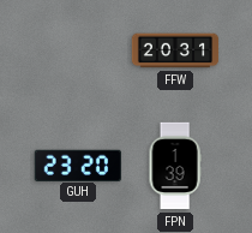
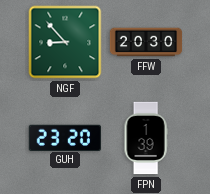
NGF: none -> 8:53
FFW: 20:31 -> 20:30
